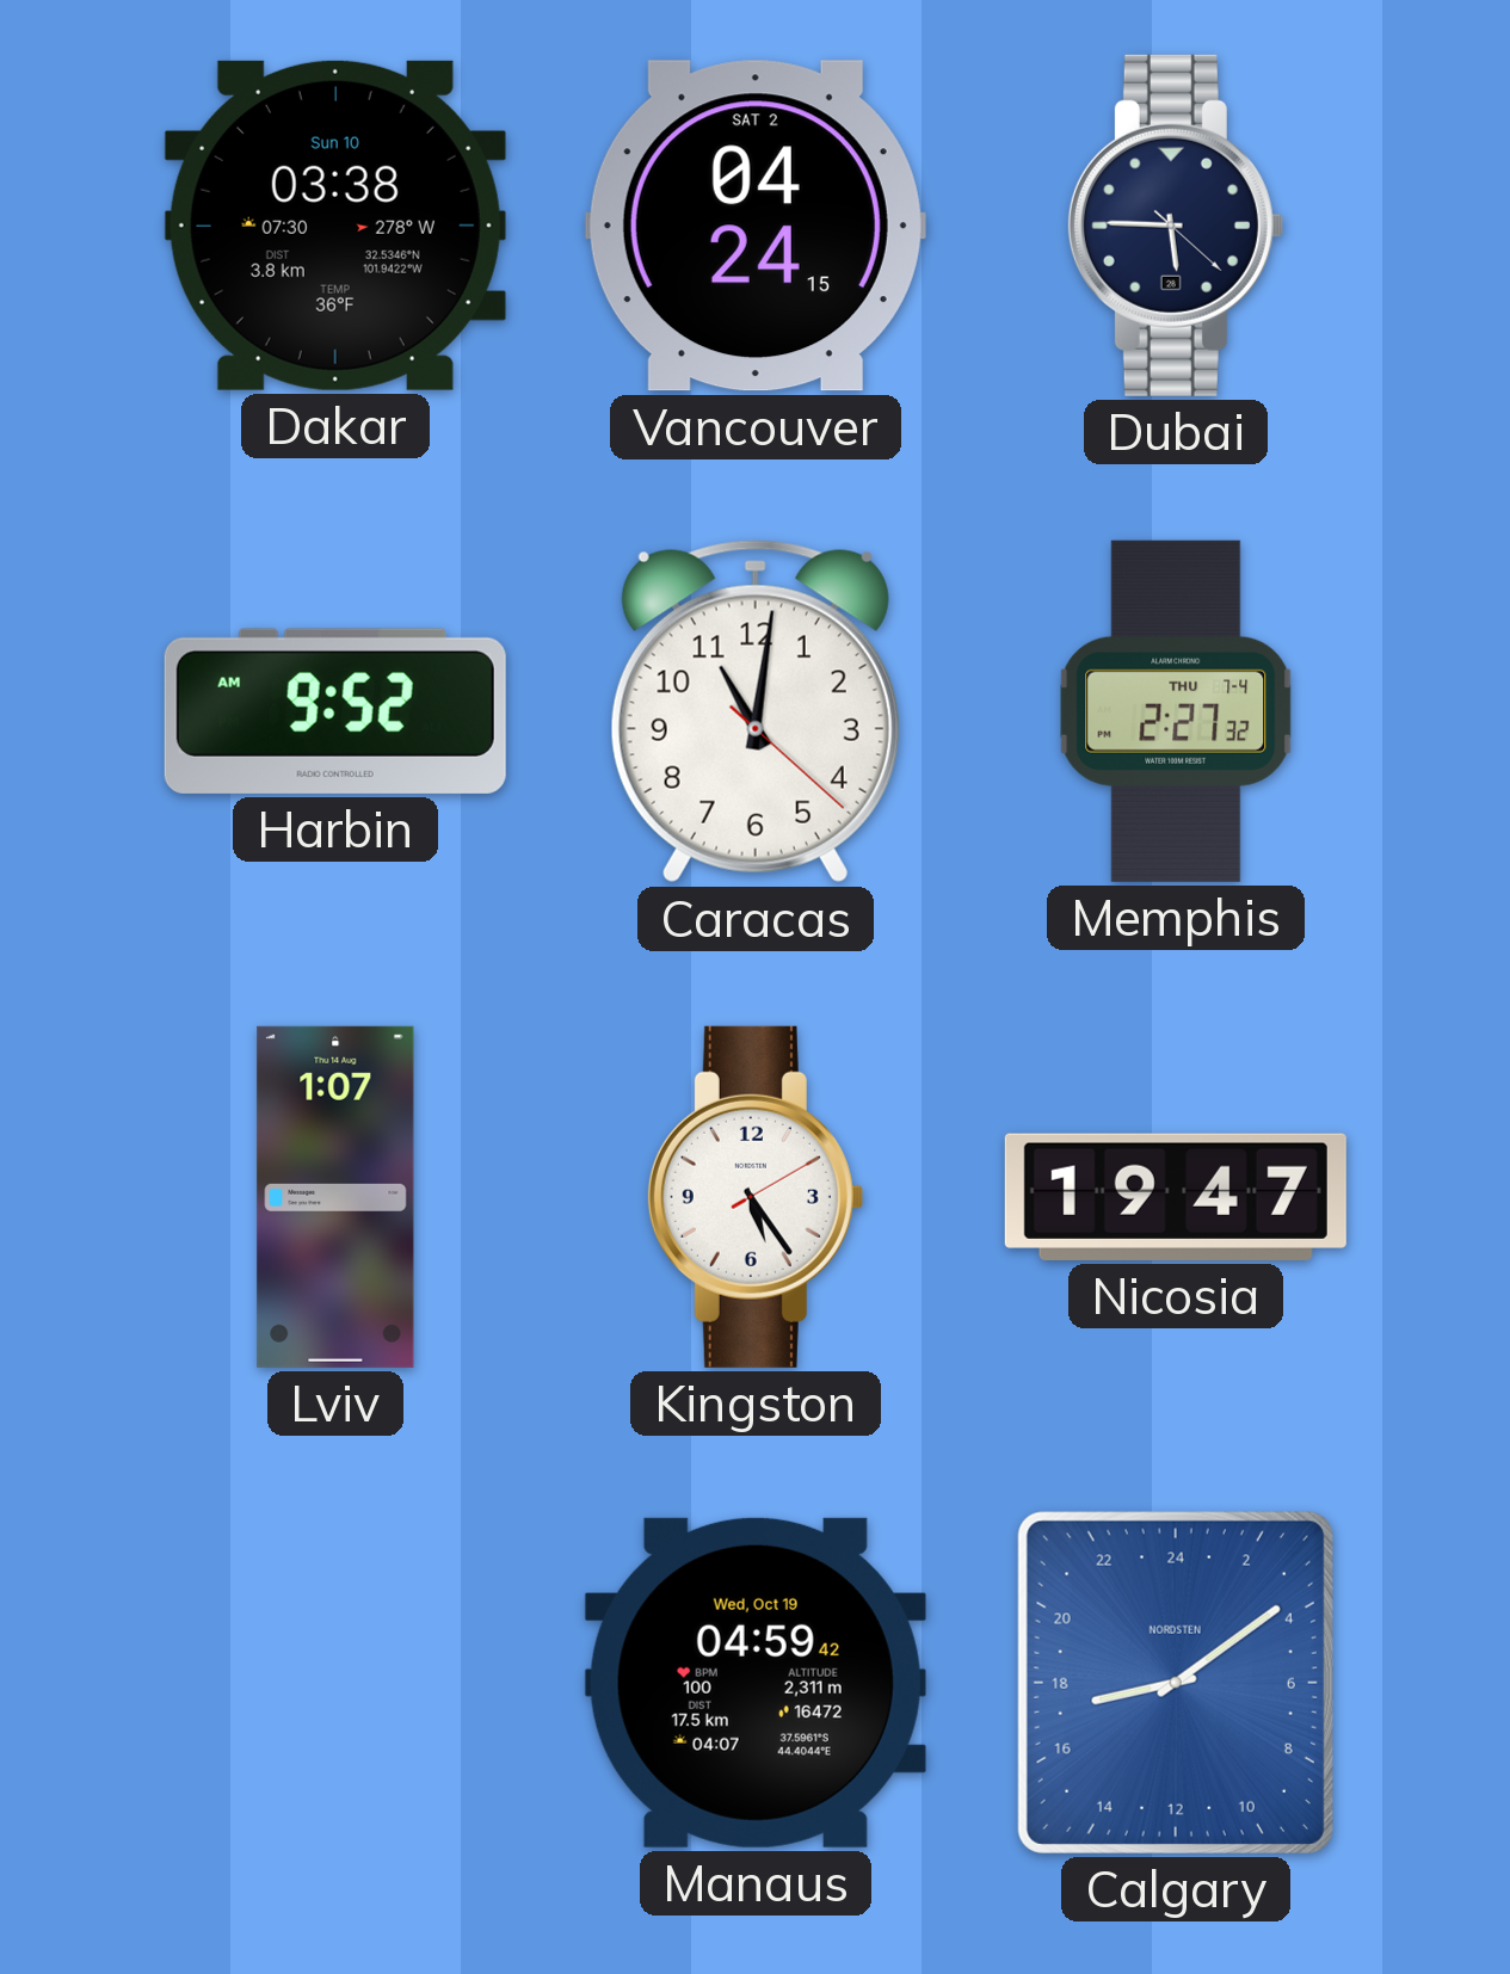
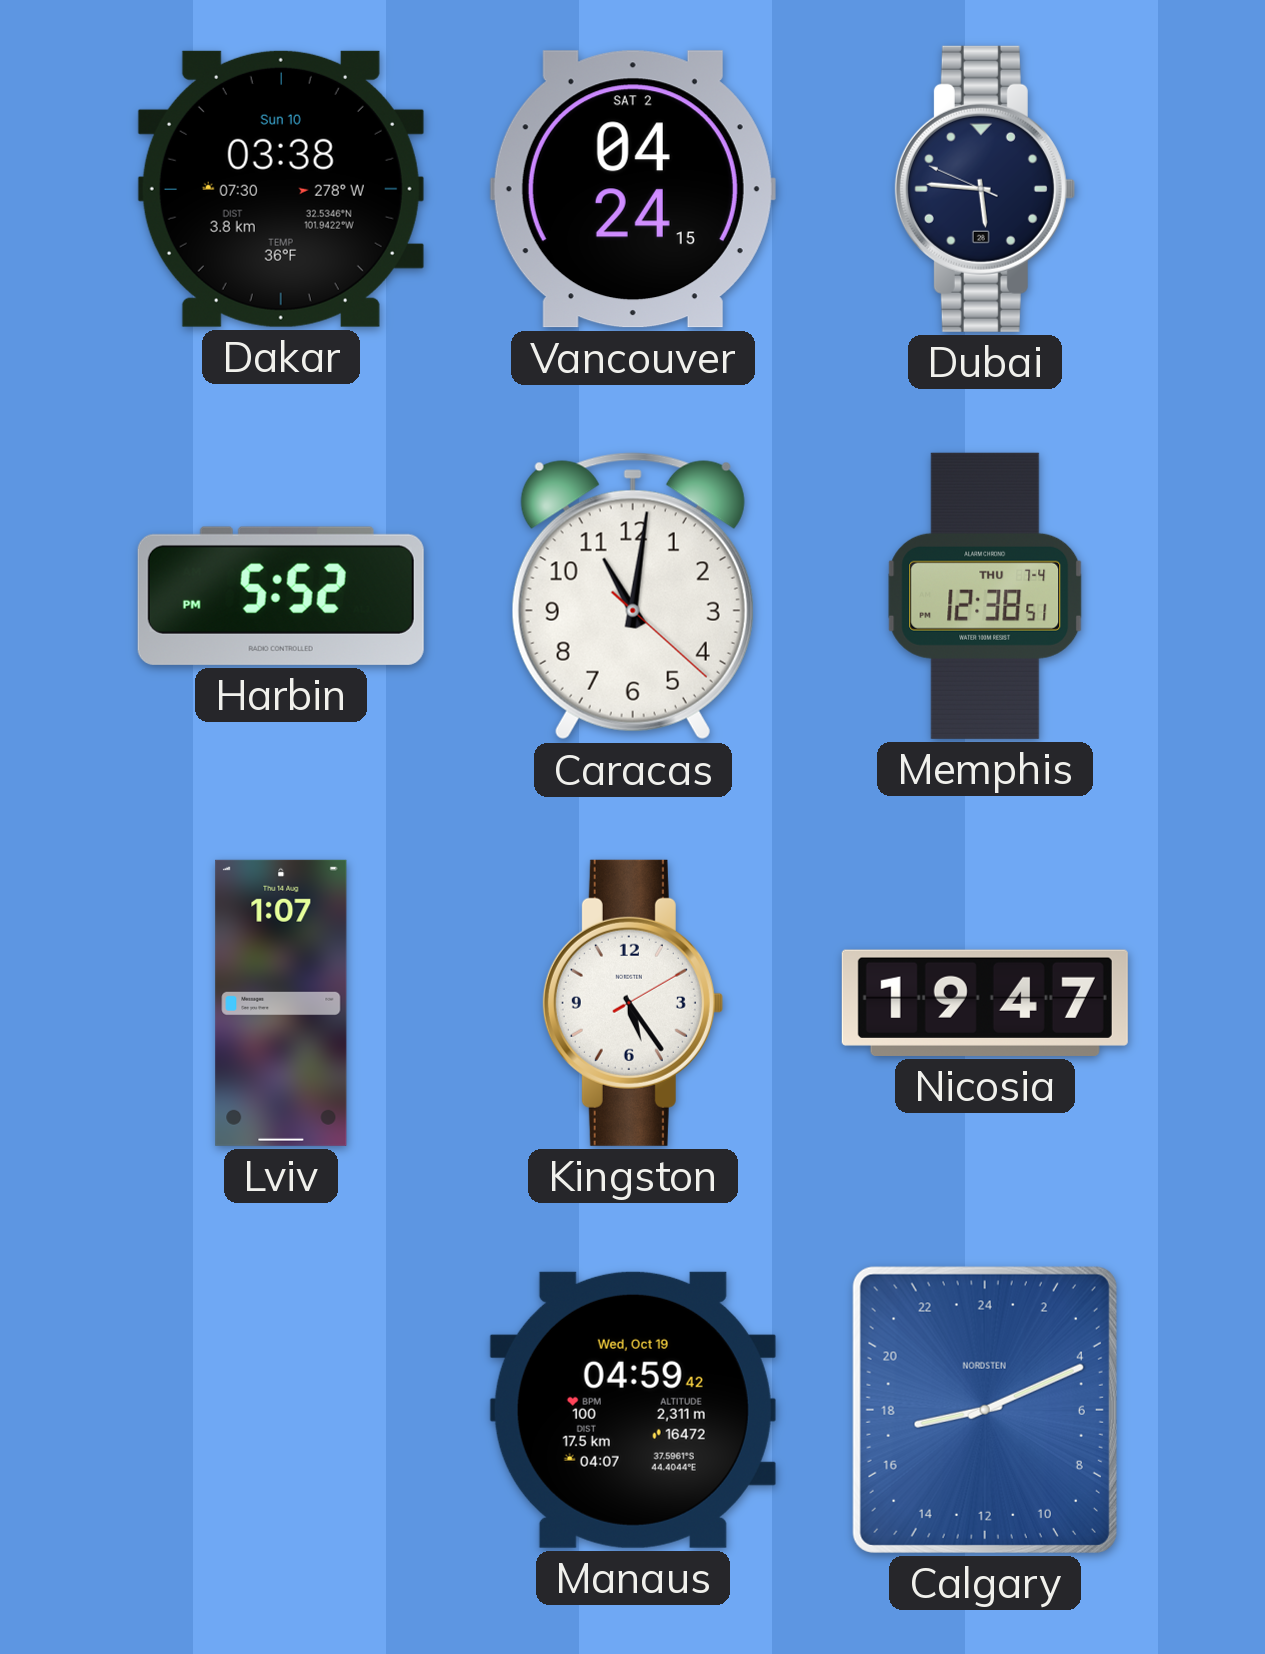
Dubai: 5:45:22 -> 5:45:49
Harbin: 9:52 -> 5:52
Memphis: 2:27 -> 12:38
Calgary: 17:09 -> 17:11
